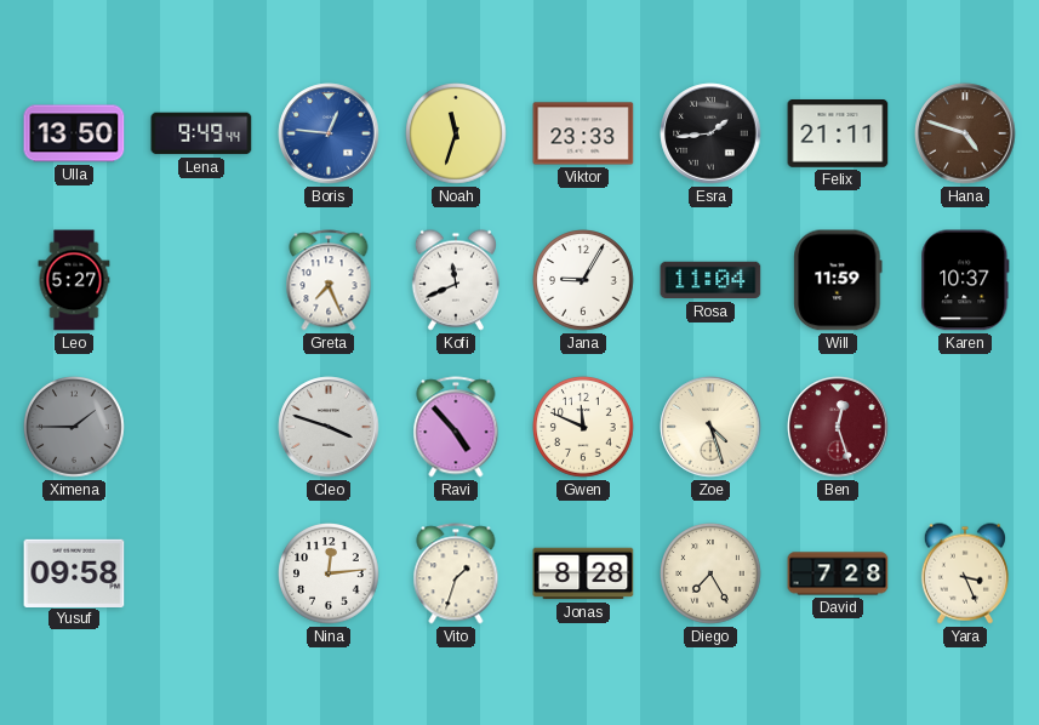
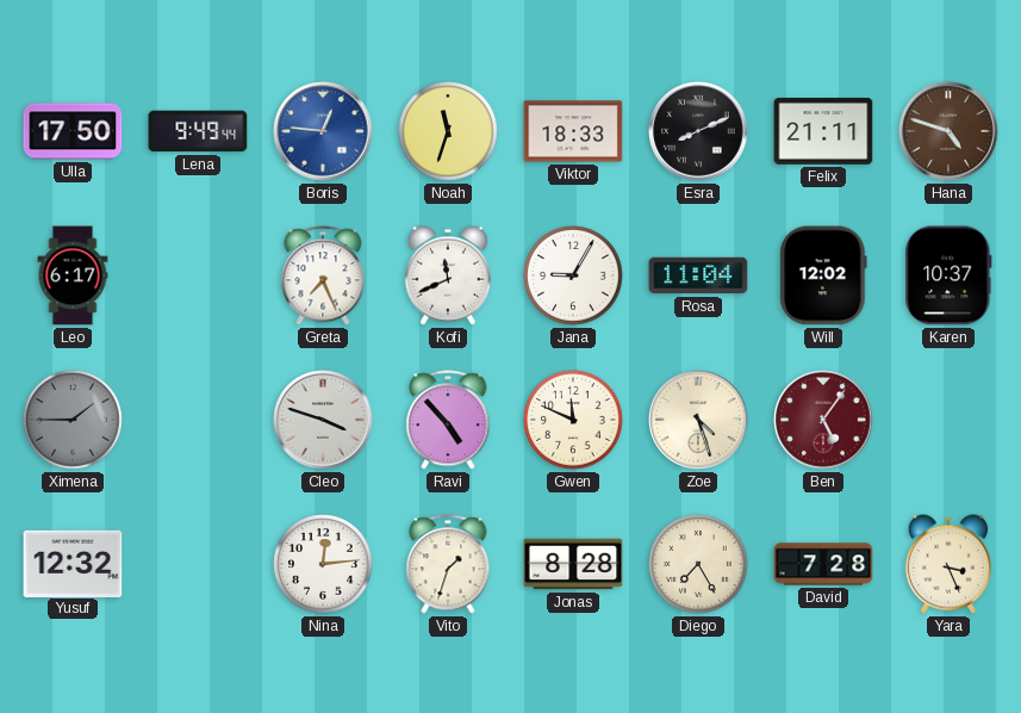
Ulla: 13:50 -> 17:50
Viktor: 23:33 -> 18:33
Esra: 1:44 -> 8:11
Leo: 5:27 -> 6:17
Will: 11:59 -> 12:02
Ben: 12:27 -> 5:06
Yusuf: 09:58 -> 12:32
